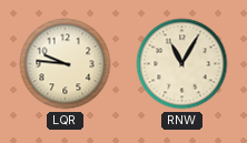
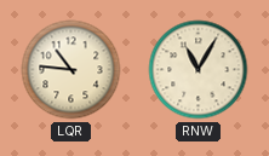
LQR: 9:46 -> 10:46
